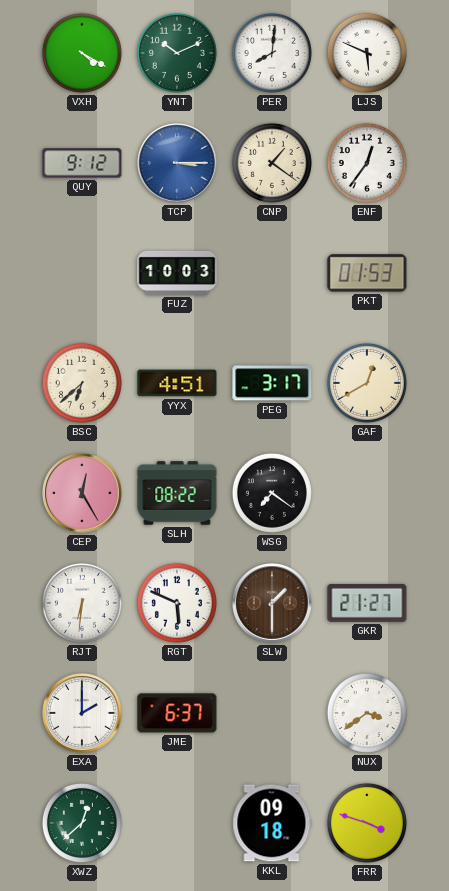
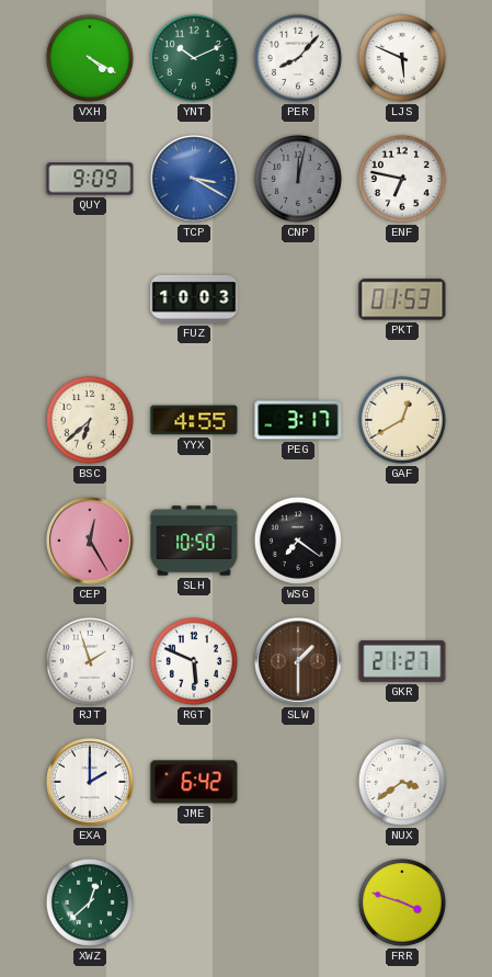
PER: 8:01 -> 8:07
QUY: 9:12 -> 9:09
TCP: 3:15 -> 3:20
CNP: 1:21 -> 12:02
CNP dial: cream -> grey
ENF: 12:36 -> 6:47
YYX: 4:51 -> 4:55
SLH: 08:22 -> 10:50
RJT: 6:31 -> 1:57
JME: 6:37 -> 6:42
KKL: 09:18 -> none
